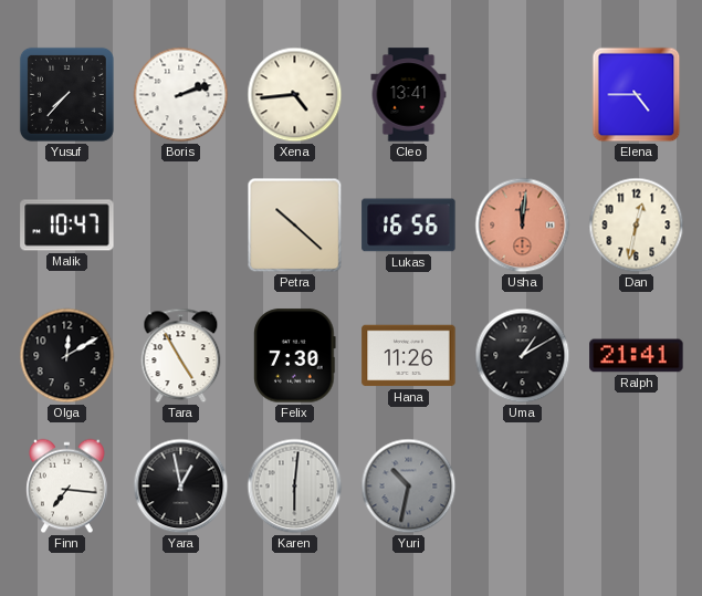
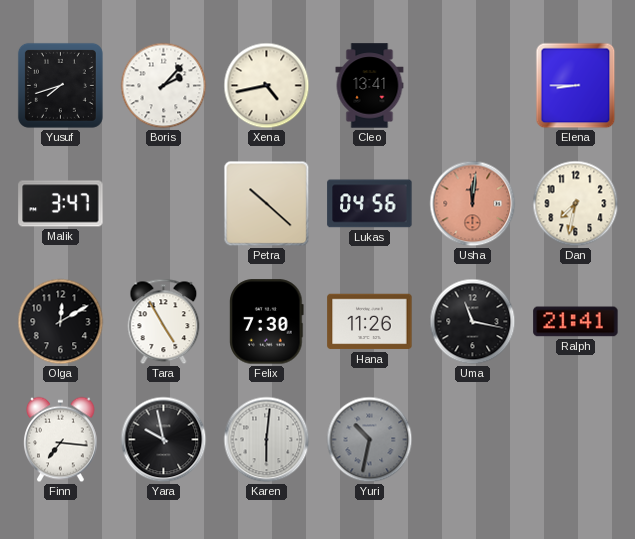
Yusuf: 7:37 -> 7:42
Boris: 2:12 -> 2:07
Xena: 4:44 -> 4:43
Elena: 4:45 -> 8:45
Malik: 10:47 -> 3:47
Lukas: 16:56 -> 04:56
Dan: 12:32 -> 7:32
Uma: 1:10 -> 11:17
Yara: 12:58 -> 9:58
